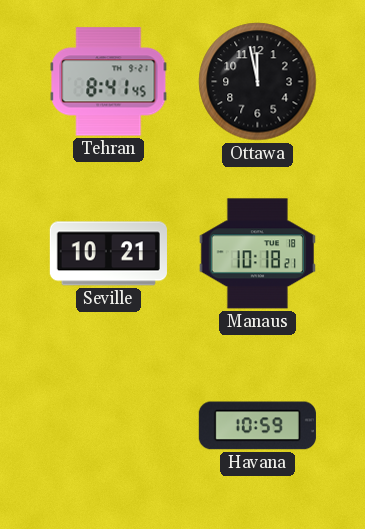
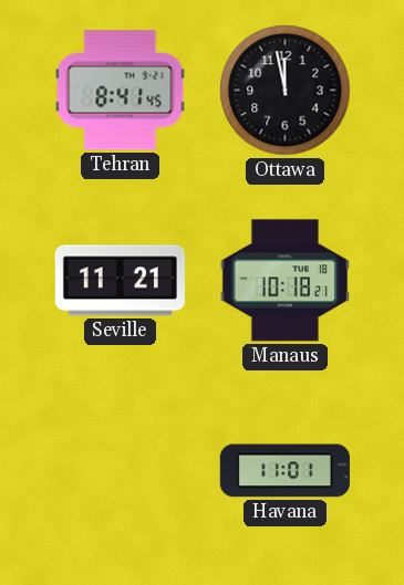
Seville: 10:21 -> 11:21
Havana: 10:59 -> 11:01
